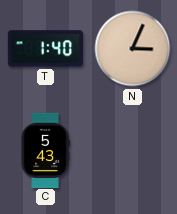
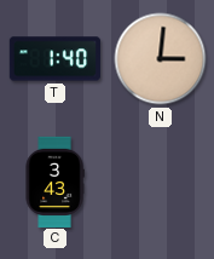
N: 3:04 -> 3:01
C: 5:43 -> 3:43
